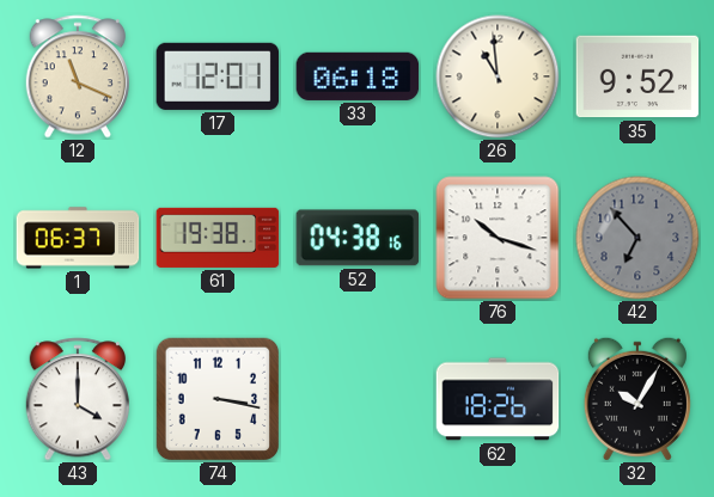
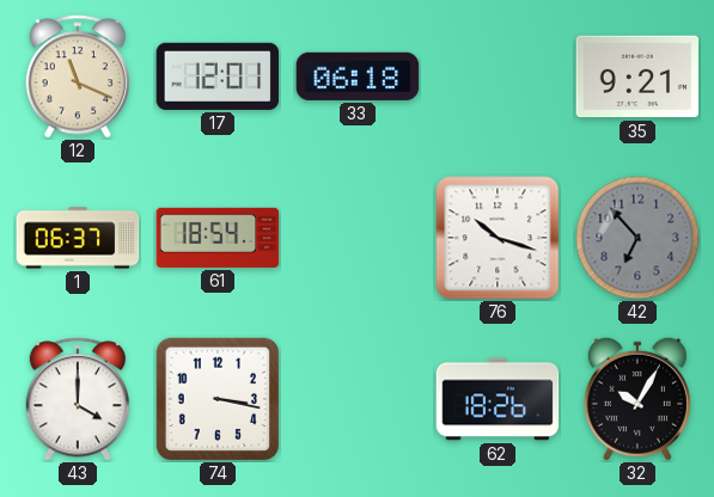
26: 10:59 -> none
35: 9:52 -> 9:21
61: 19:38 -> 18:54
52: 04:38 -> none
